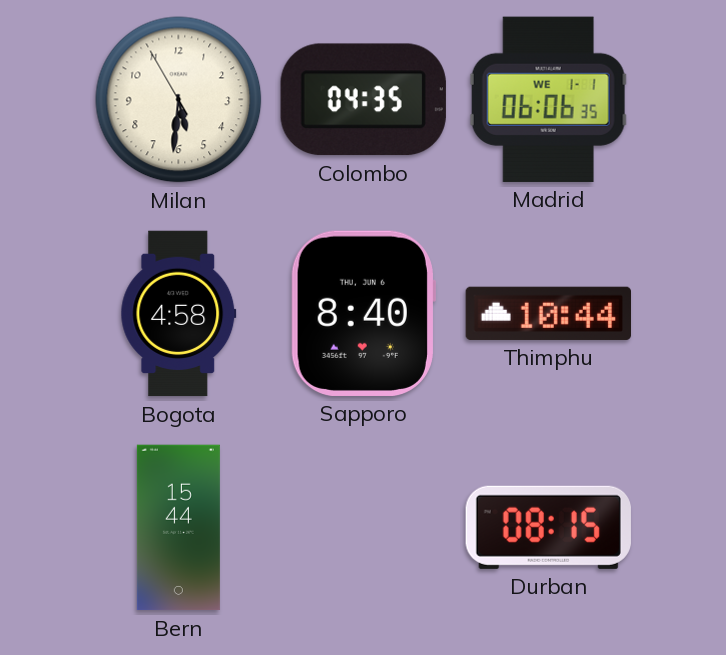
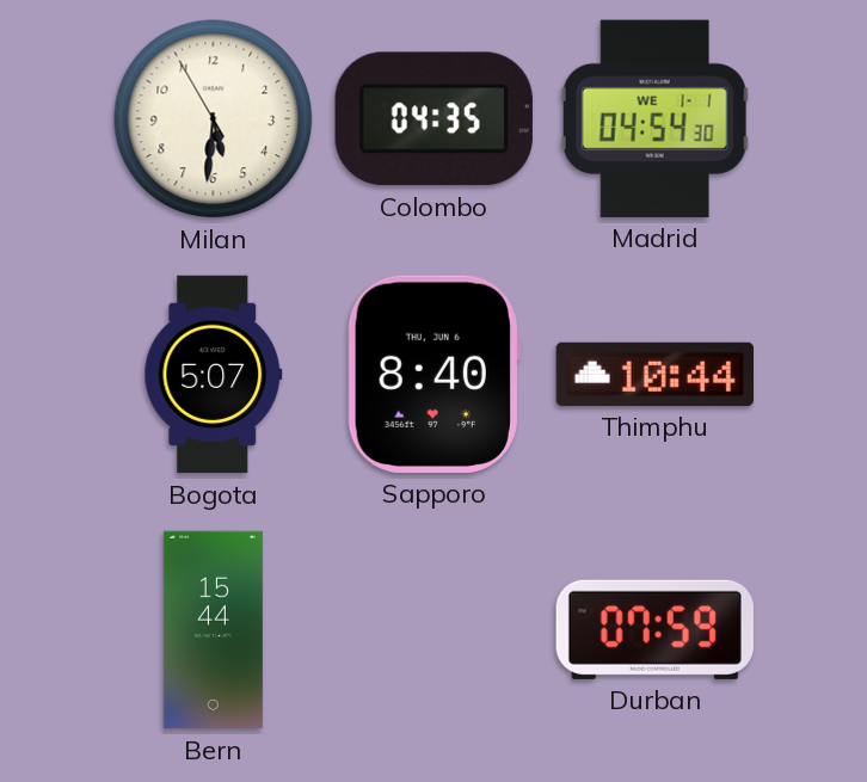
Madrid: 06:06 -> 04:54
Bogota: 4:58 -> 5:07
Durban: 08:15 -> 07:59
